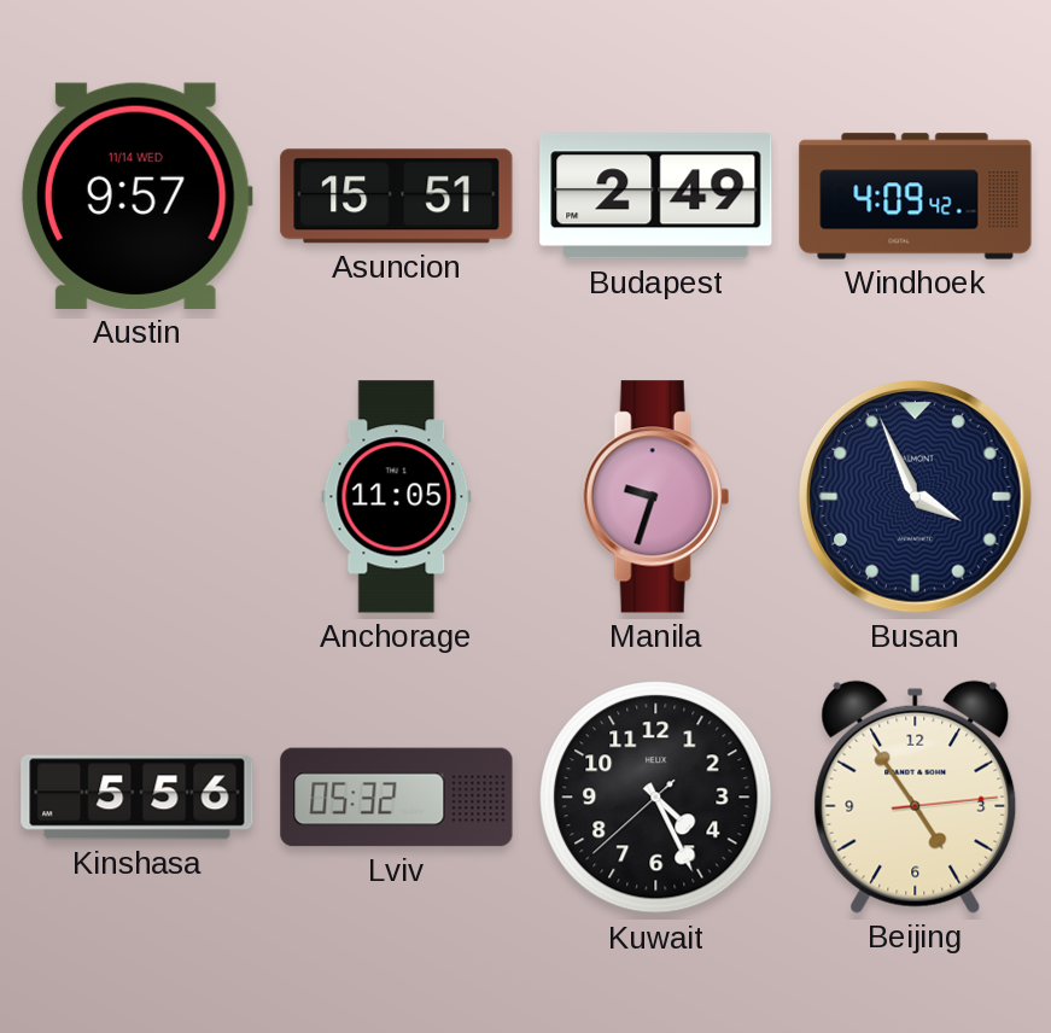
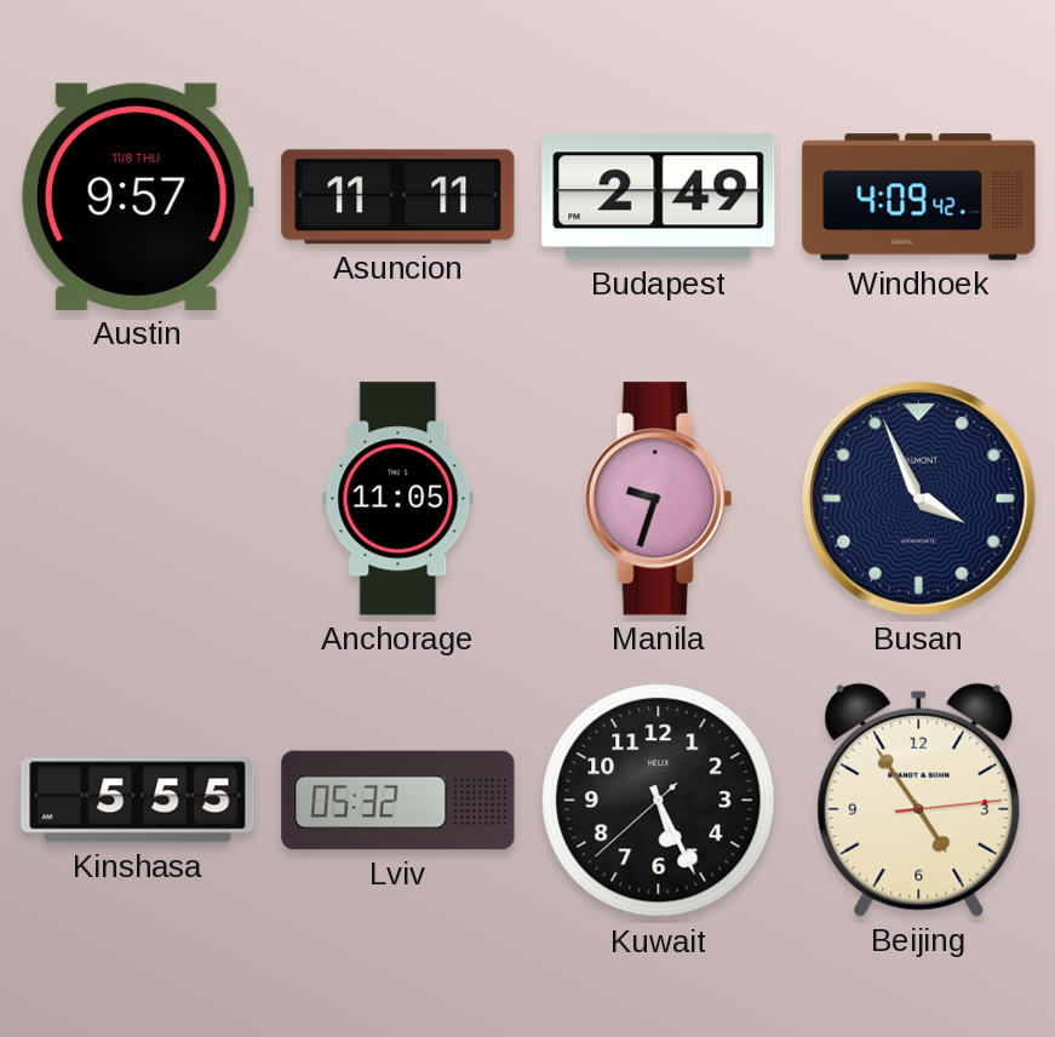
Austin date: 11/14 WED -> 11/8 THU
Asuncion: 15:51 -> 11:11
Kinshasa: 5:56 -> 5:55
Kuwait: 4:25 -> 5:25
